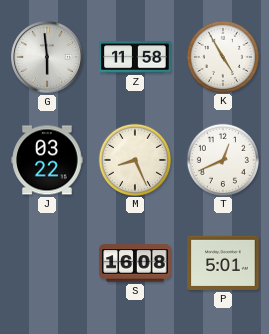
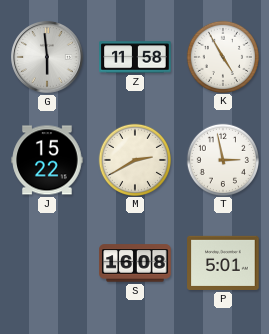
J: 03:22 -> 15:22
M: 8:26 -> 2:40
T: 12:41 -> 2:58
